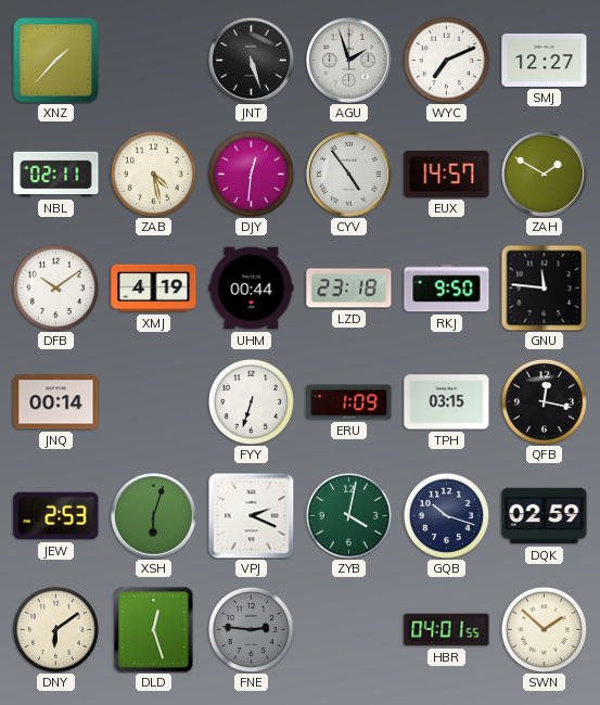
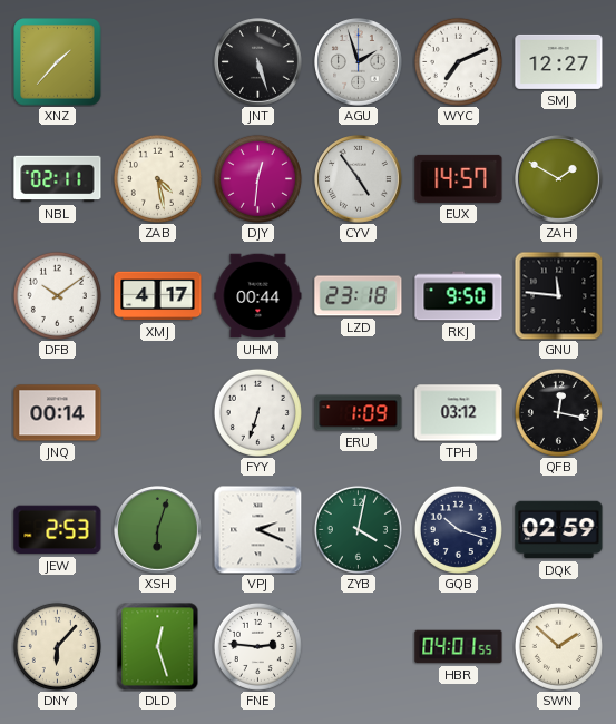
XMJ: 4:19 -> 4:17
TPH: 03:15 -> 03:12
DNY: 6:09 -> 6:07
FNE dial: grey -> white
